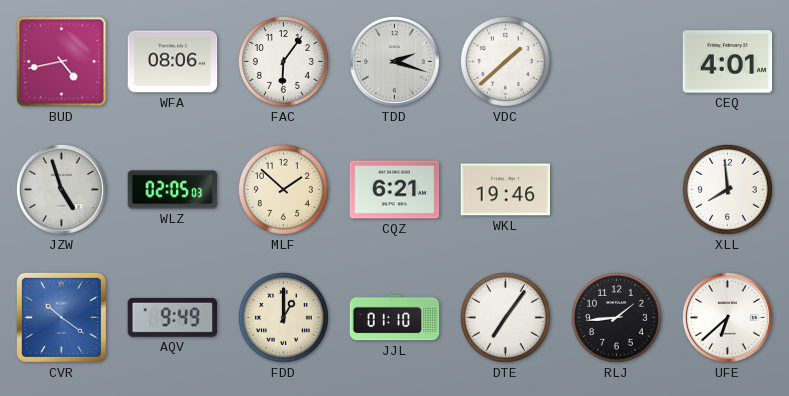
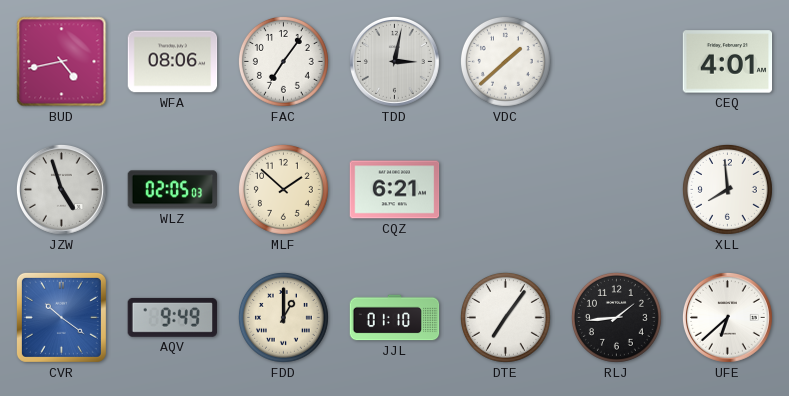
FAC: 6:06 -> 7:06
TDD: 2:18 -> 3:02
WKL: 19:46 -> none
